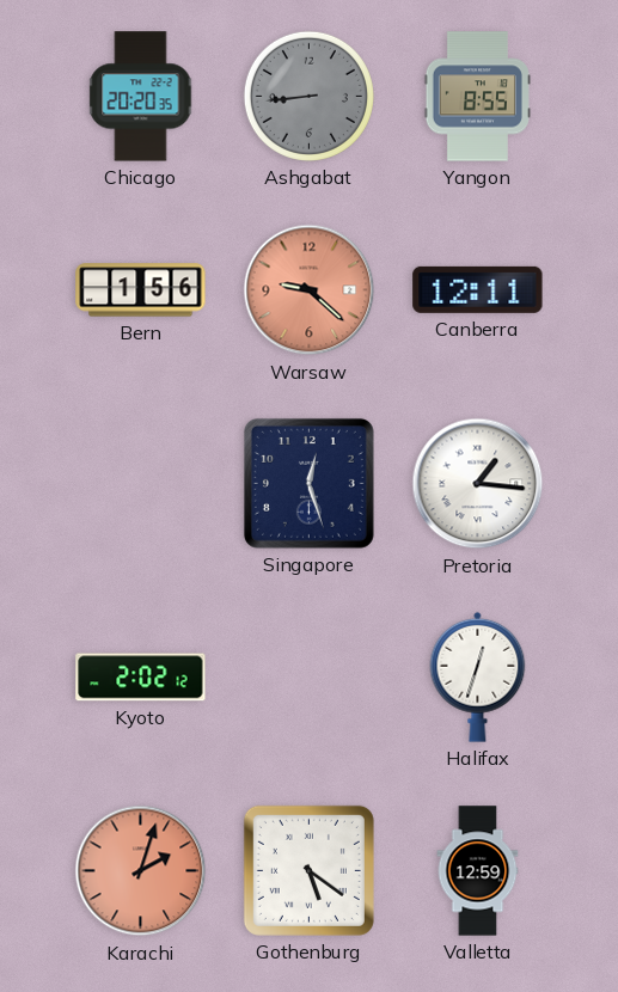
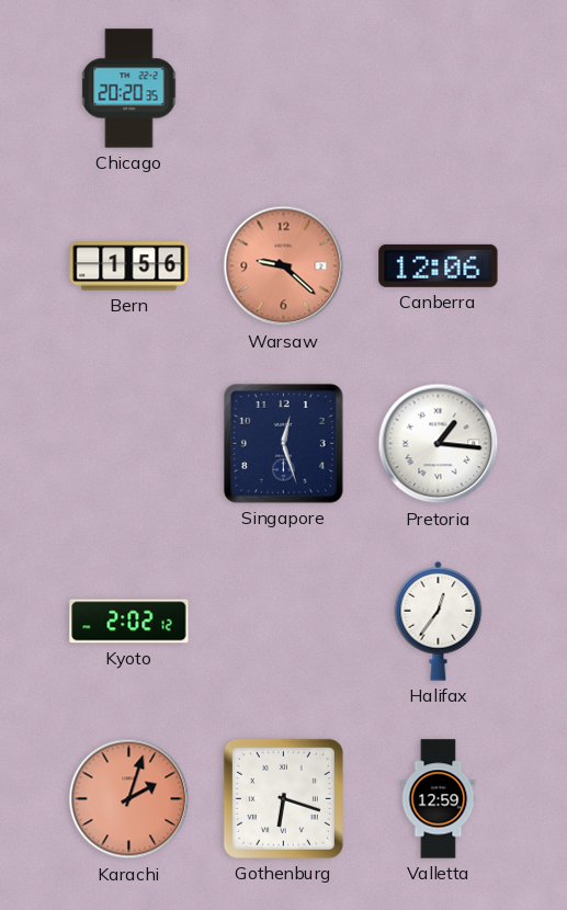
Ashgabat: 8:44 -> none
Yangon: 8:55 -> none
Canberra: 12:11 -> 12:06
Halifax: 12:33 -> 12:36
Gothenburg: 5:21 -> 6:18
